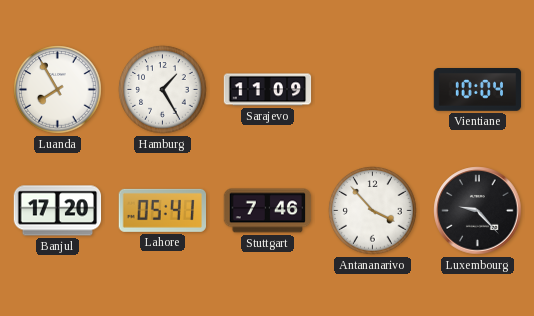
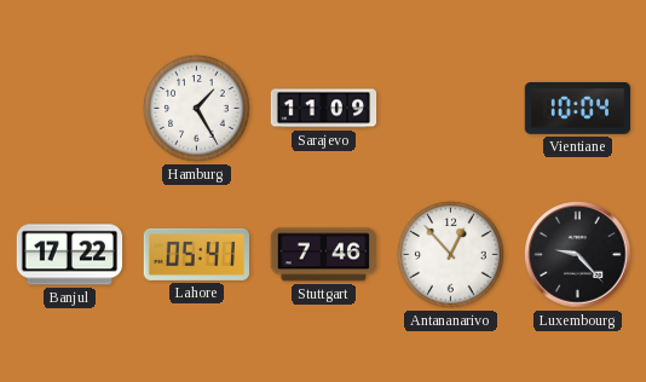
Luanda: 7:55 -> none
Banjul: 17:20 -> 17:22
Antananarivo: 3:53 -> 12:53
